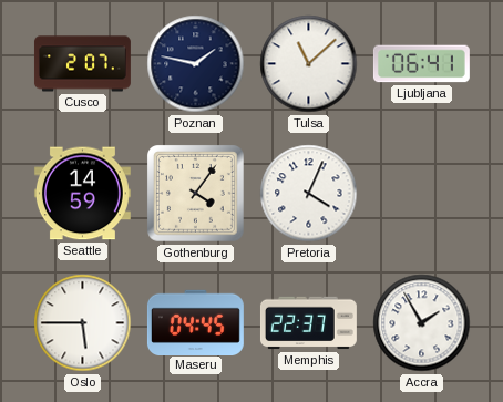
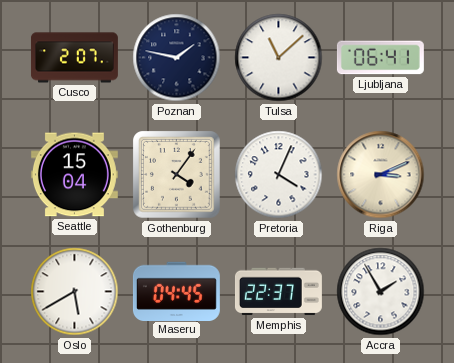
Seattle: 14:59 -> 15:04
Riga: none -> 3:11
Oslo: 5:45 -> 5:40
